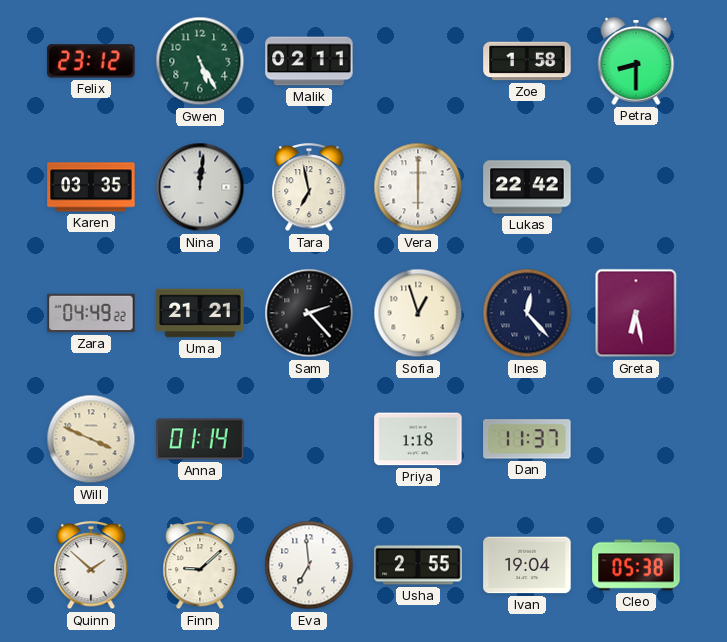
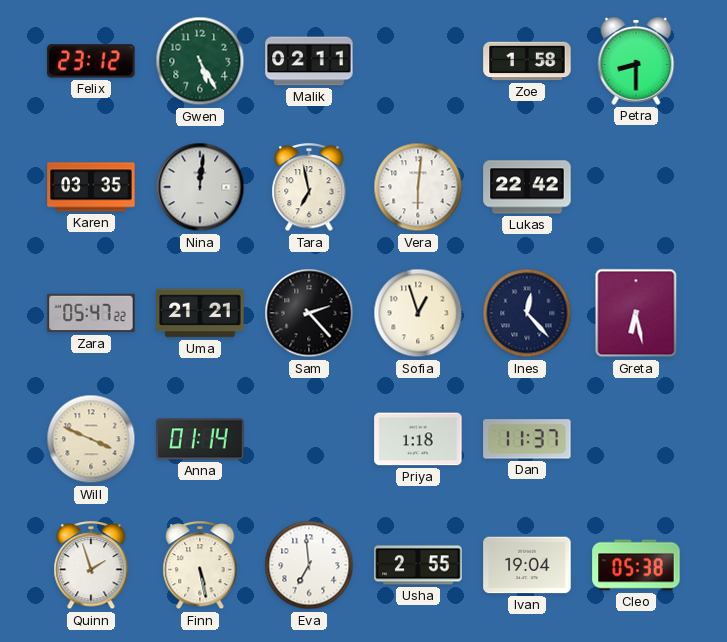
Vera: 6:00 -> 6:01
Zara: 04:49 -> 05:47
Quinn: 1:52 -> 1:57
Finn: 9:08 -> 5:28
